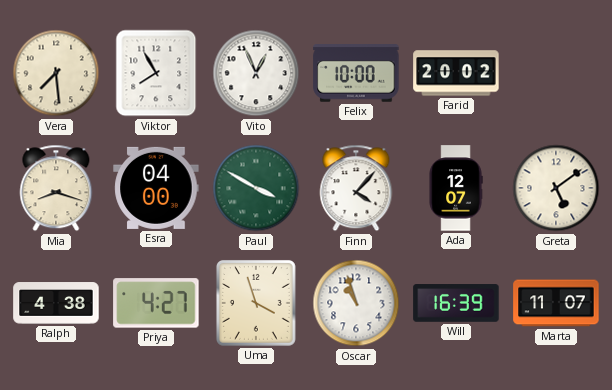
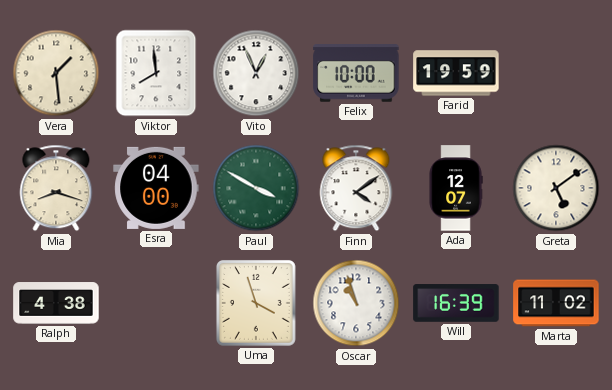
Vera: 7:29 -> 1:29
Viktor: 7:55 -> 7:59
Farid: 20:02 -> 19:59
Finn: 4:07 -> 4:09
Priya: 4:27 -> none
Marta: 11:07 -> 11:02
